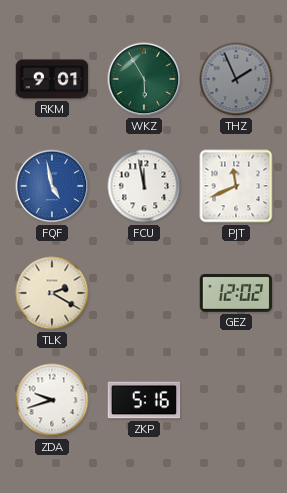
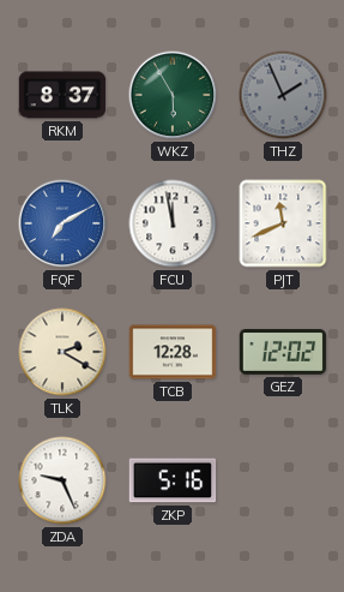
RKM: 9:01 -> 8:37
FQF: 4:58 -> 7:10
TCB: none -> 12:28
ZDA: 9:42 -> 9:26
